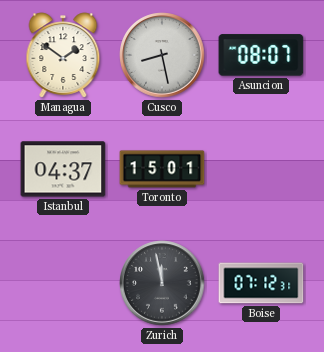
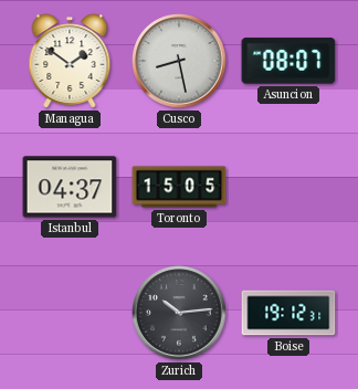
Toronto: 15:01 -> 15:05
Zurich: 11:58 -> 10:14
Boise: 07:12 -> 19:12
